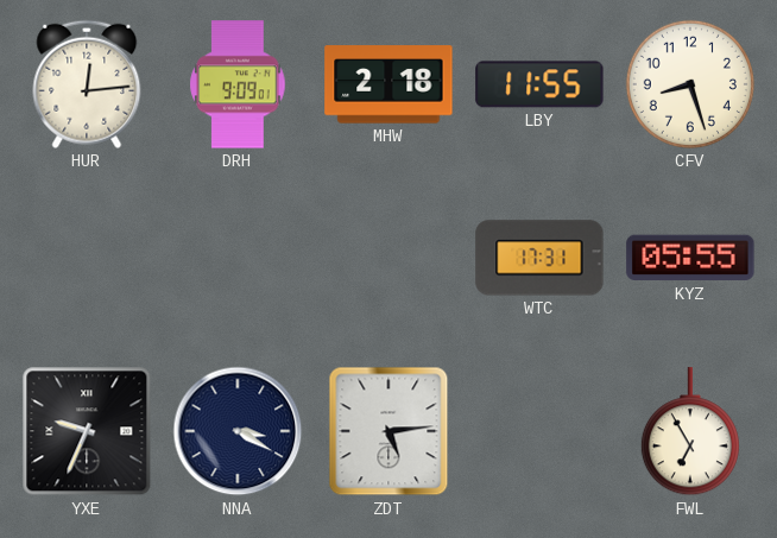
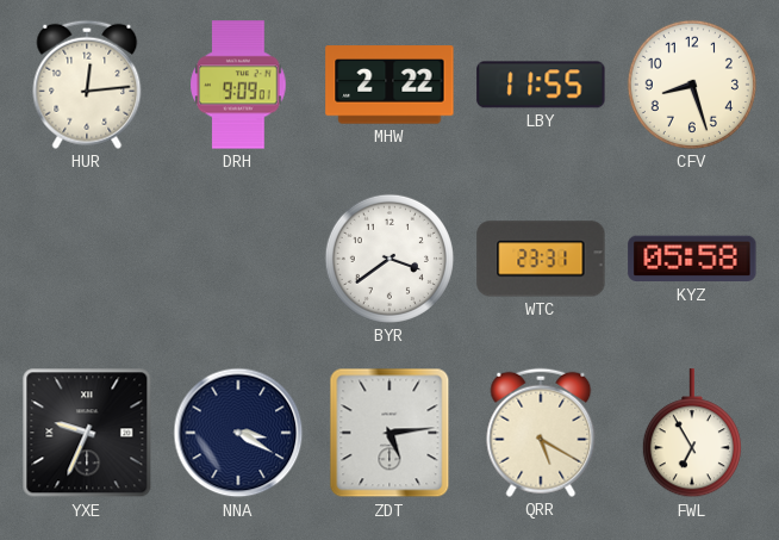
MHW: 2:18 -> 2:22
BYR: none -> 3:39
WTC: 17:31 -> 23:31
KYZ: 05:55 -> 05:58
QRR: none -> 5:20
